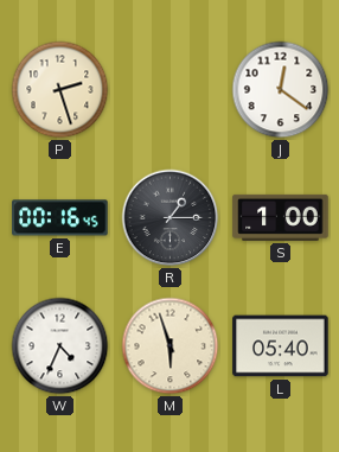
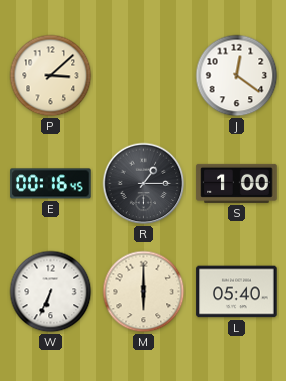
P: 2:27 -> 3:08
W: 4:34 -> 6:34
M: 5:57 -> 6:00
